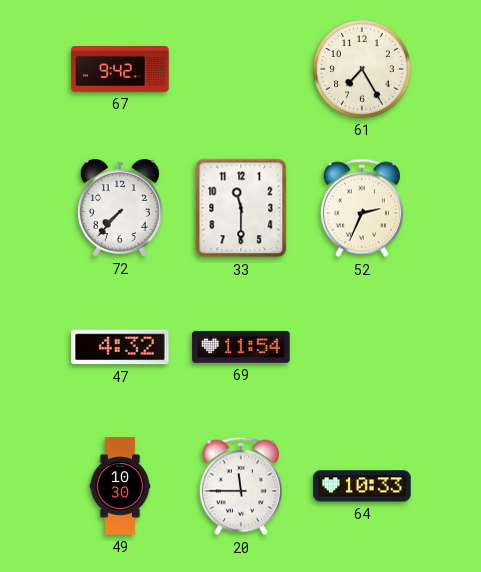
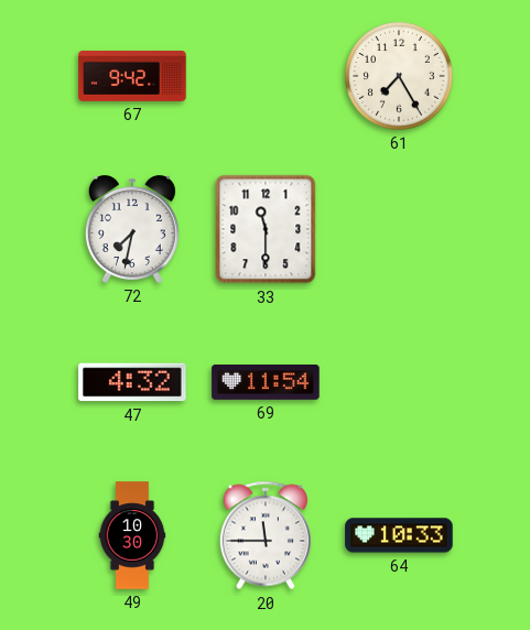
72: 7:37 -> 7:32
52: 2:34 -> none
